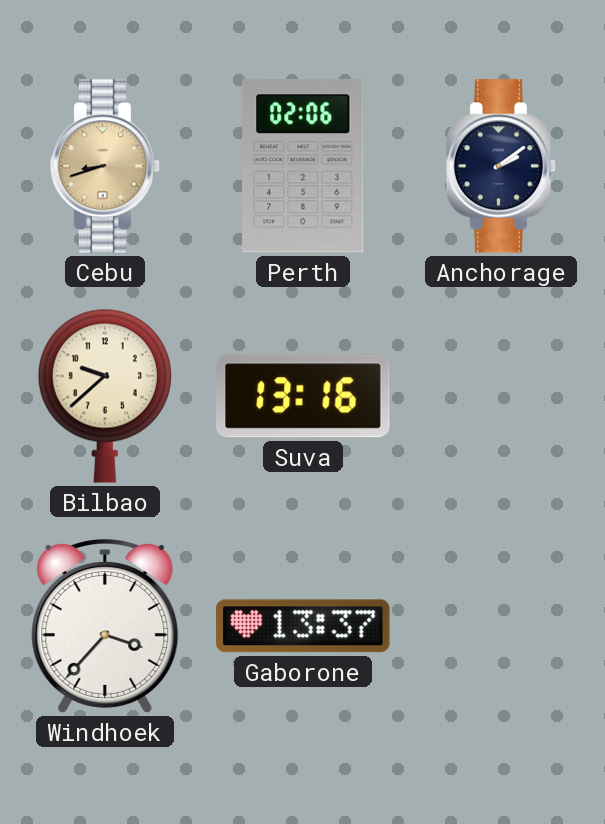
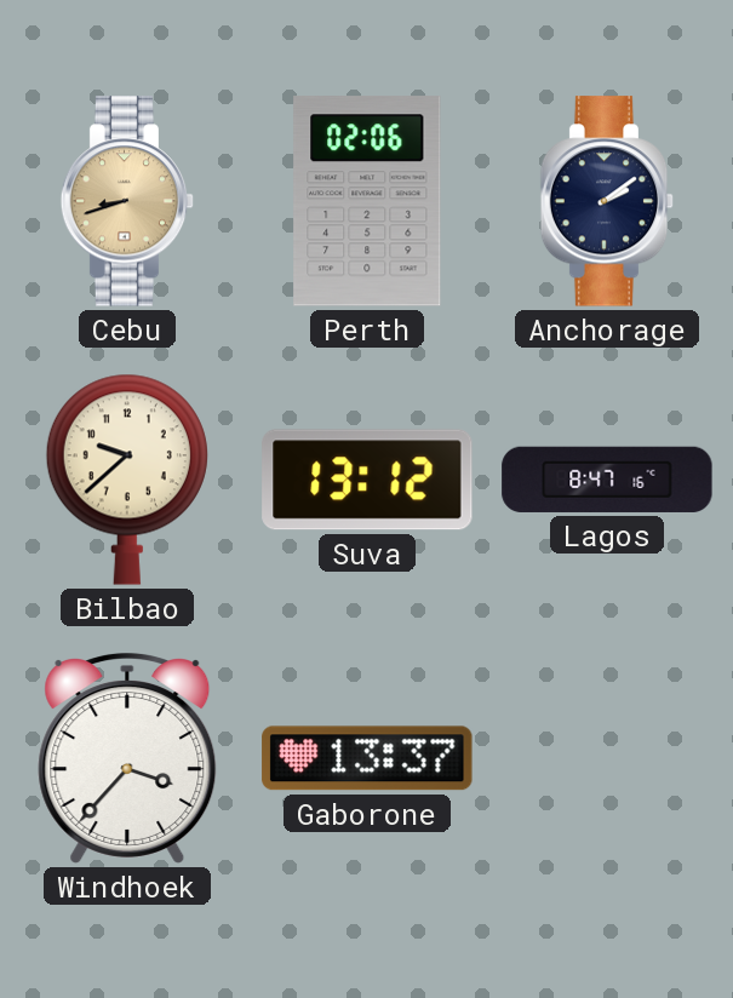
Suva: 13:16 -> 13:12
Lagos: none -> 8:47
